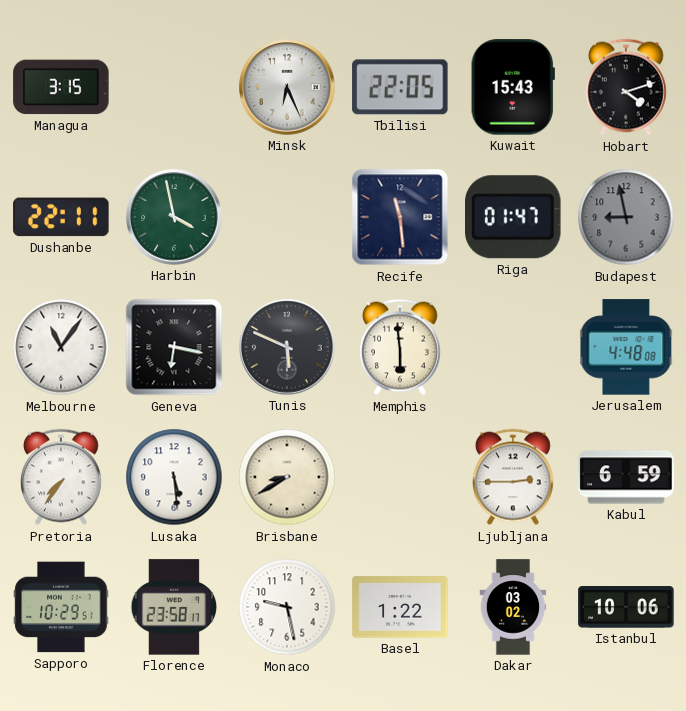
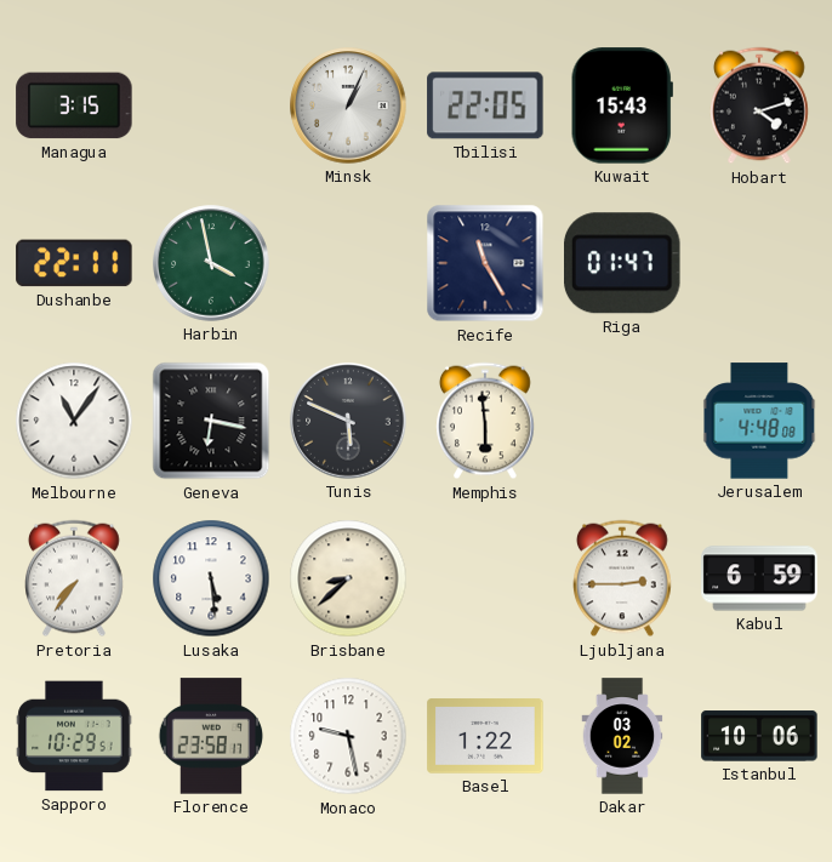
Minsk: 6:26 -> 1:04
Recife: 11:29 -> 11:25
Budapest: 8:58 -> none
Brisbane: 8:40 -> 8:38
